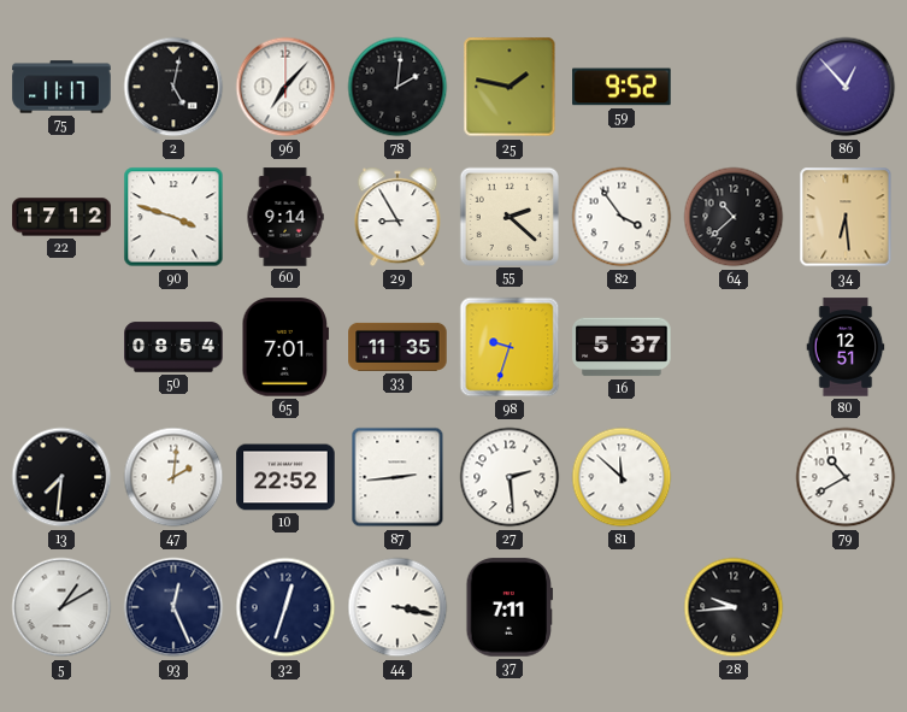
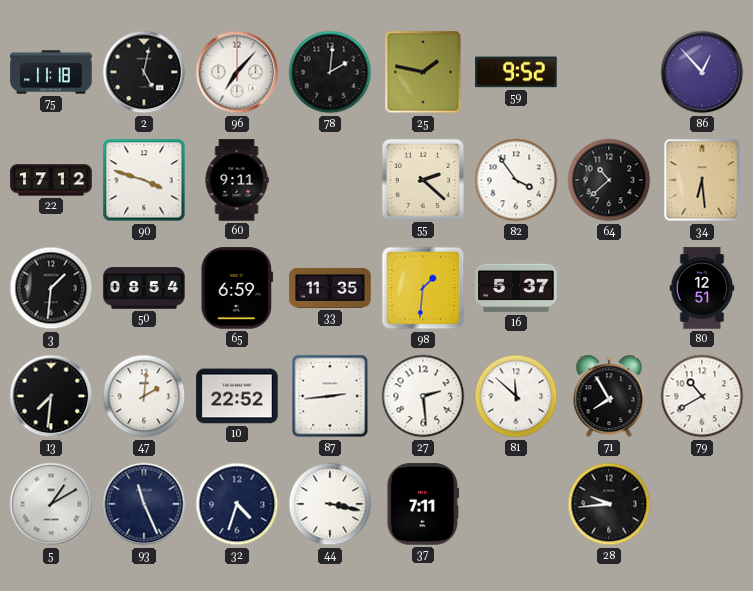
75: 11:17 -> 11:18
60: 9:14 -> 9:11
29: 8:55 -> none
3: none -> 1:31
65: 7:01 -> 6:59
98: 9:33 -> 1:31
71: none -> 7:55
93: 12:26 -> 11:26
32: 12:33 -> 4:33
